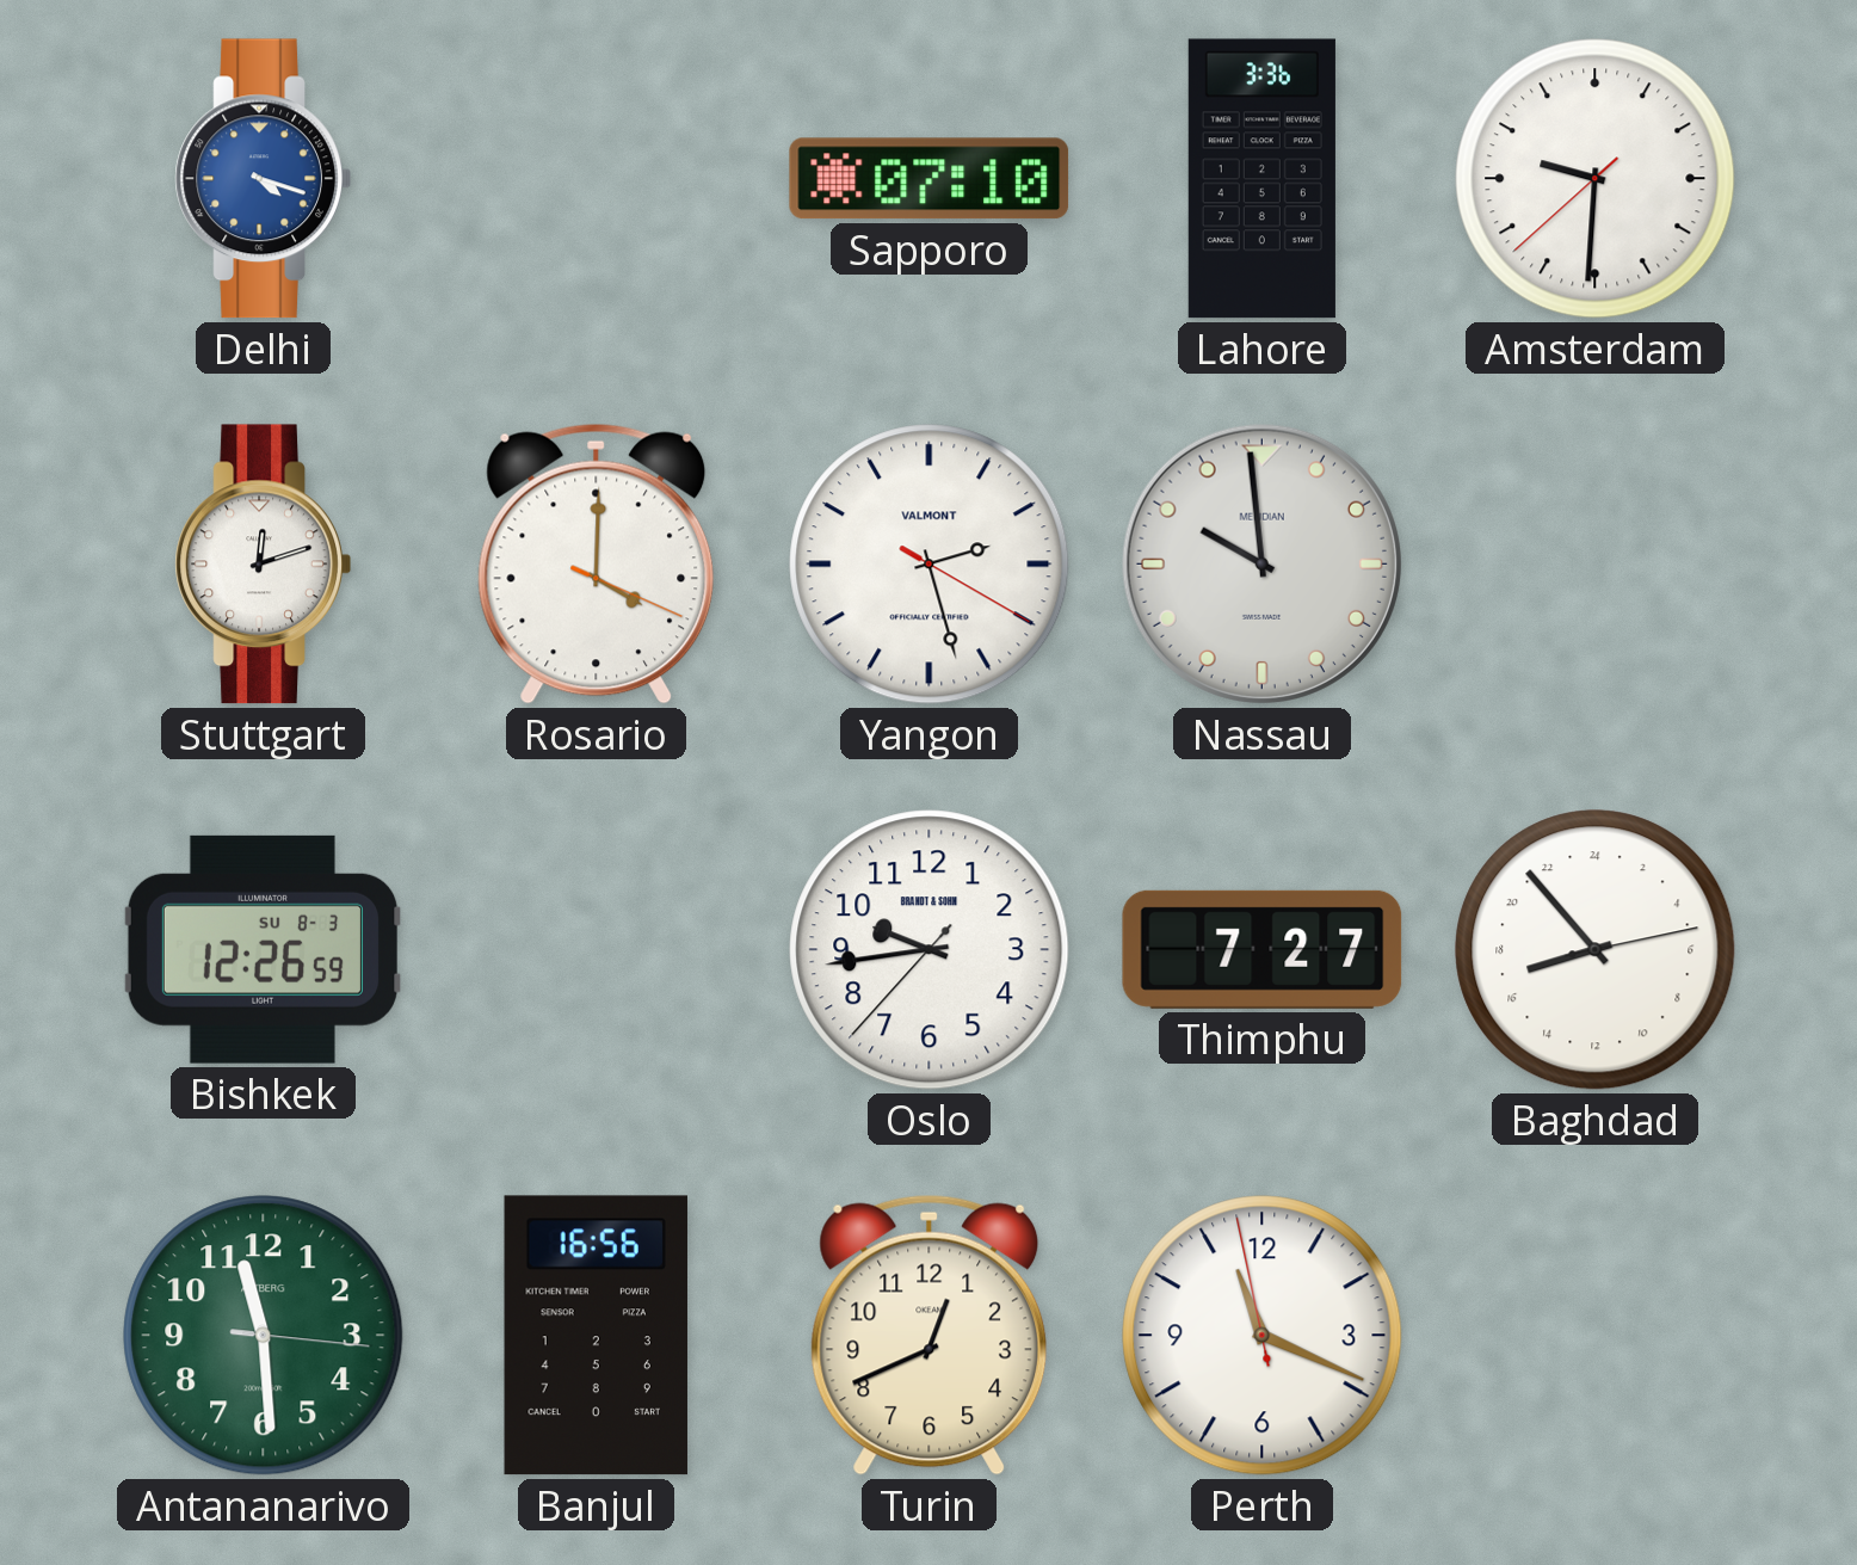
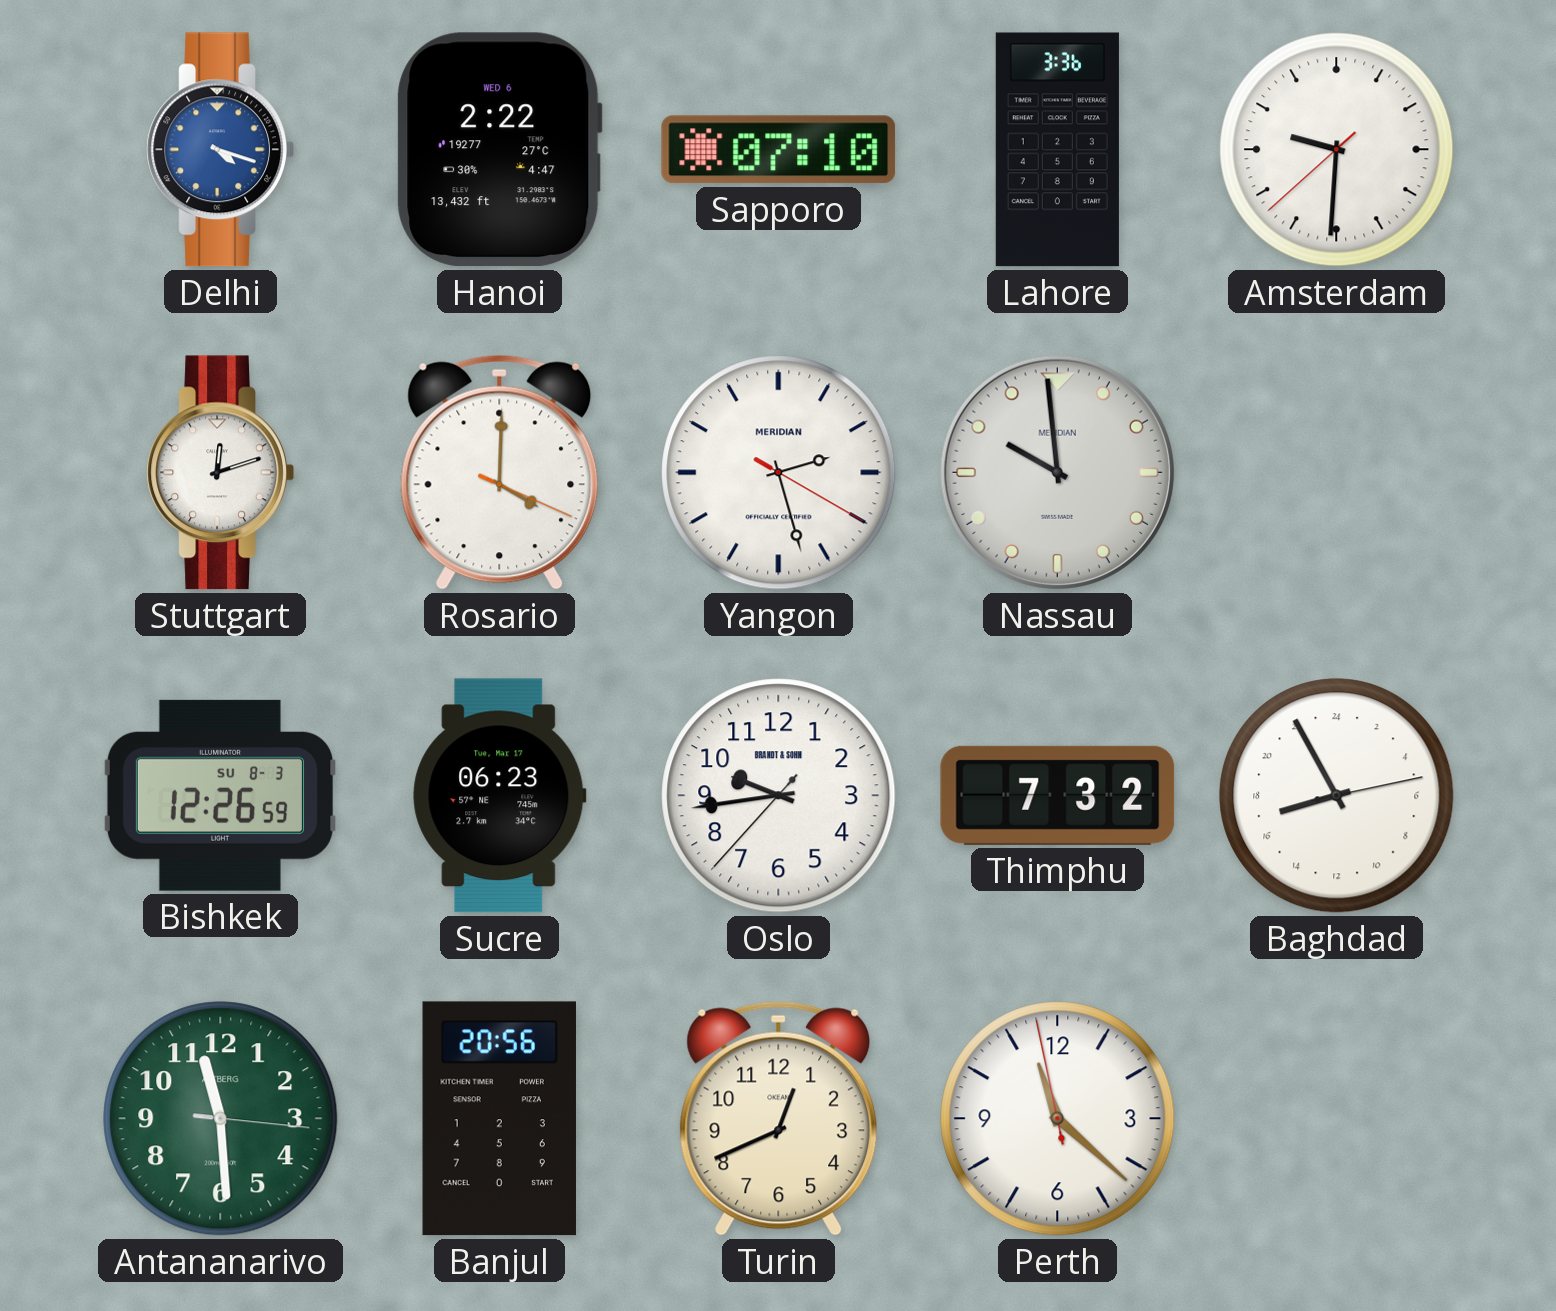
Hanoi: none -> 2:22
Yangon brand: VALMONT -> MERIDIAN
Sucre: none -> 06:23
Thimphu: 7:27 -> 7:32
Baghdad: 16:53 -> 16:55
Banjul: 16:56 -> 20:56
Perth: 11:18 -> 11:21
